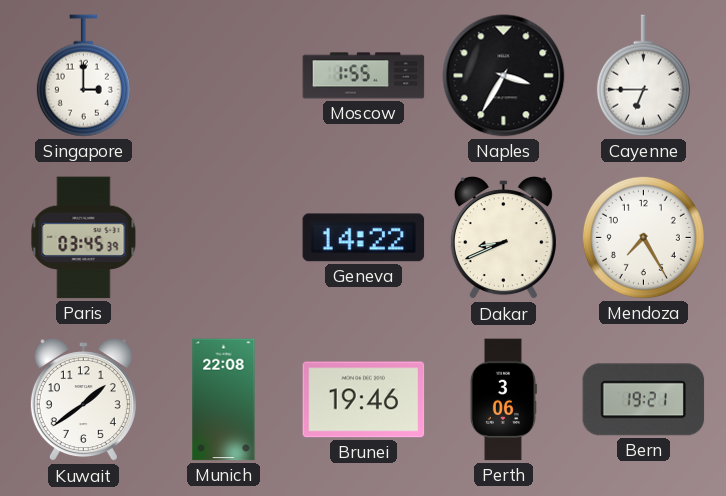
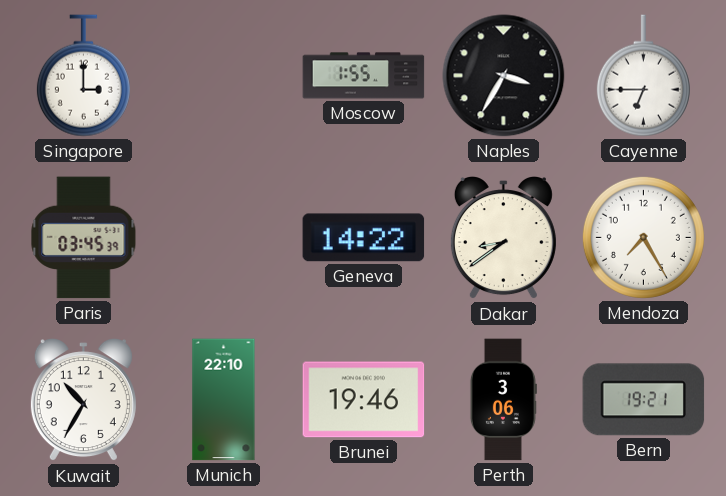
Dakar: 8:41 -> 8:39
Kuwait: 1:39 -> 10:35
Munich: 22:08 -> 22:10
